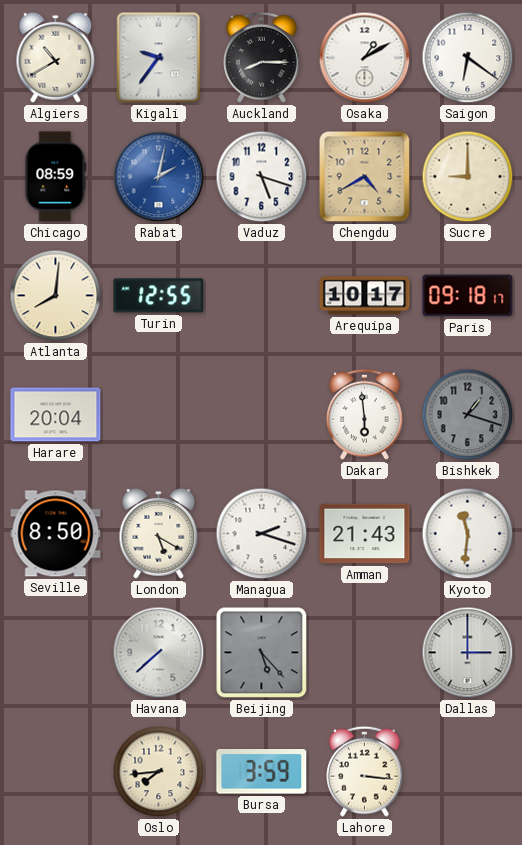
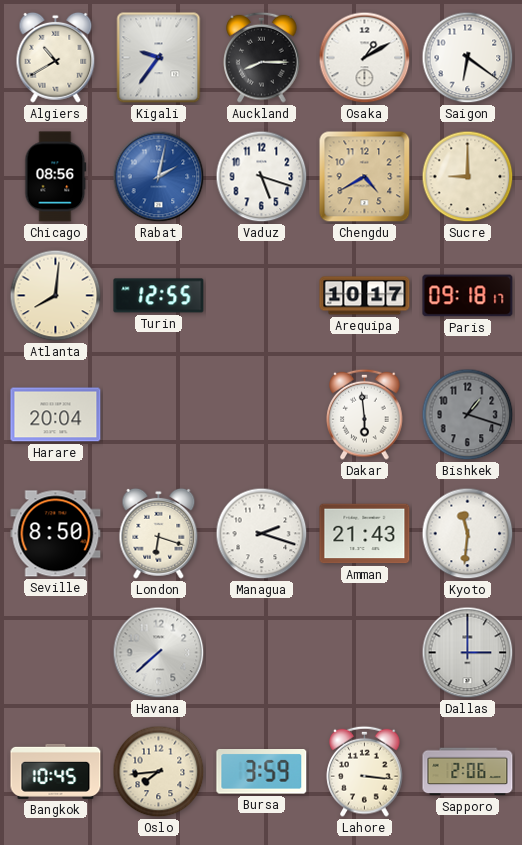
Chicago: 08:59 -> 08:56
London: 5:20 -> 6:18
Beijing: 5:23 -> none
Bangkok: none -> 10:45
Sapporo: none -> 2:06
